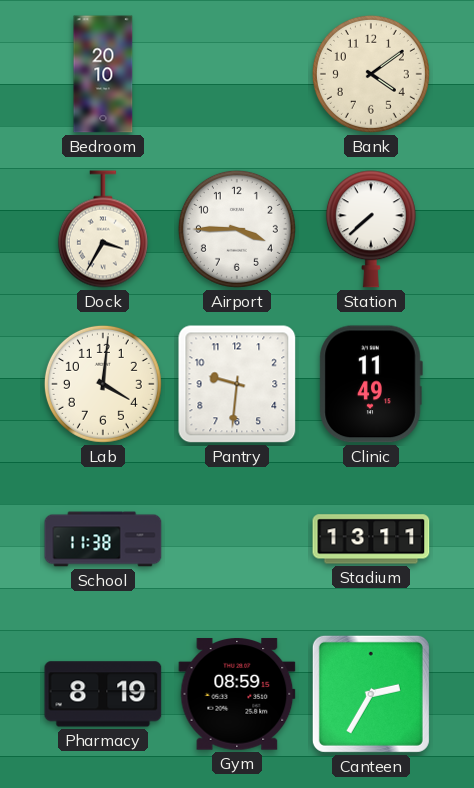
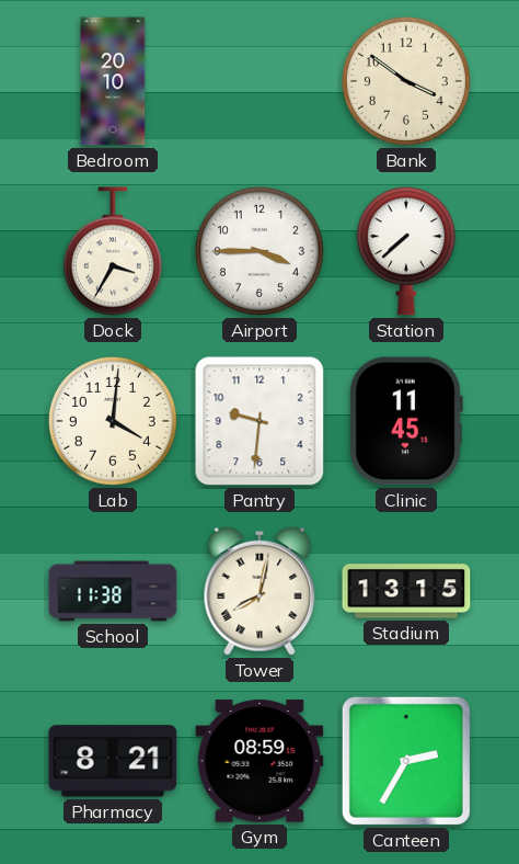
Bank: 4:09 -> 3:51
Clinic: 11:49 -> 11:45
Tower: none -> 8:02
Stadium: 13:11 -> 13:15
Pharmacy: 8:19 -> 8:21
